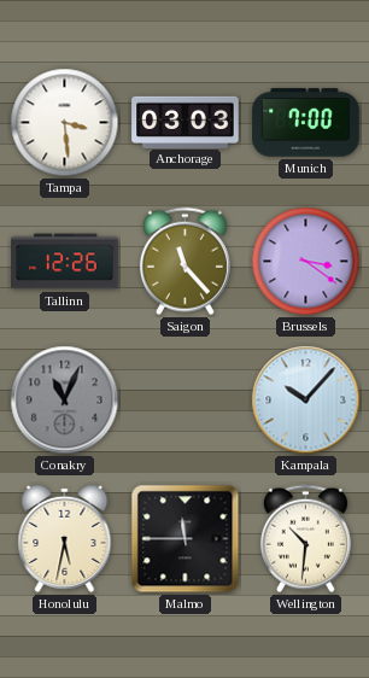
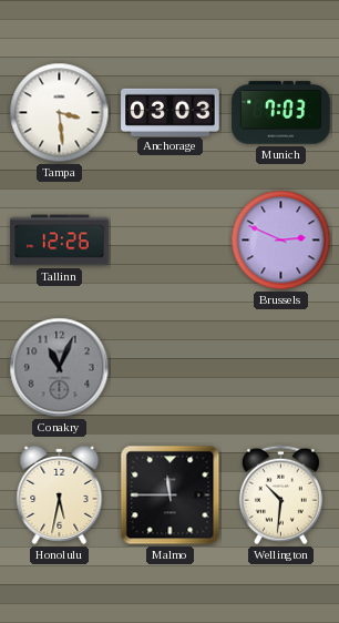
Munich: 7:00 -> 7:03
Saigon: 11:23 -> none
Brussels: 3:21 -> 2:49
Kampala: 10:07 -> none
